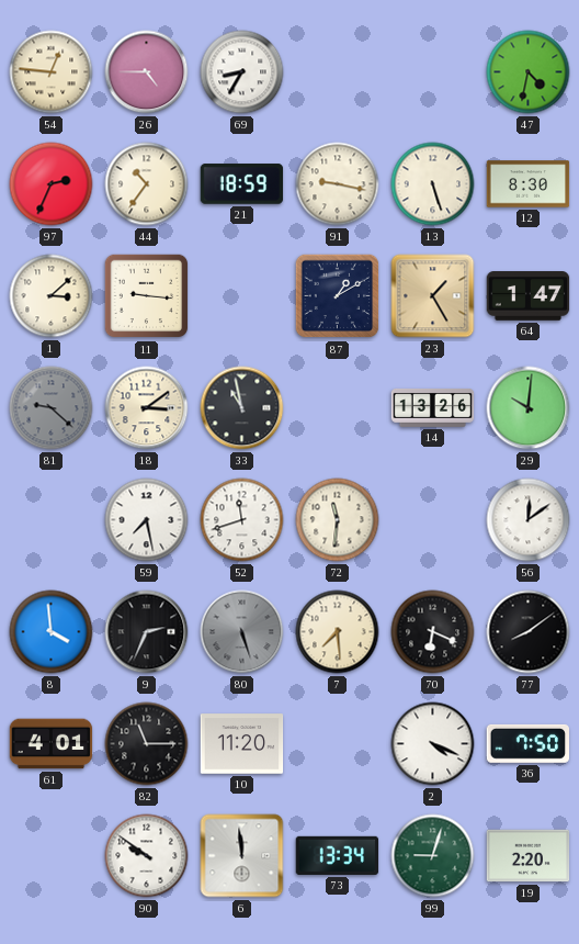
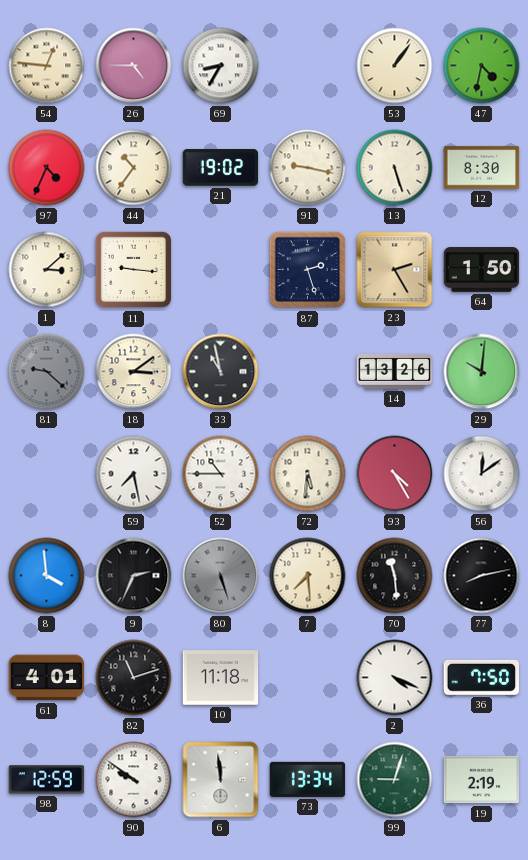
53: none -> 1:06
97: 2:34 -> 4:34
21: 18:59 -> 19:02
87: 1:10 -> 2:27
23: 1:25 -> 2:25
64: 1:47 -> 1:50
52: 11:42 -> 10:45
72: 11:31 -> 5:31
93: none -> 4:25
70: 6:19 -> 11:29
77: 8:09 -> 8:13
82: 11:15 -> 11:12
10: 11:20 -> 11:18
98: none -> 12:59
19: 2:20 -> 2:19
